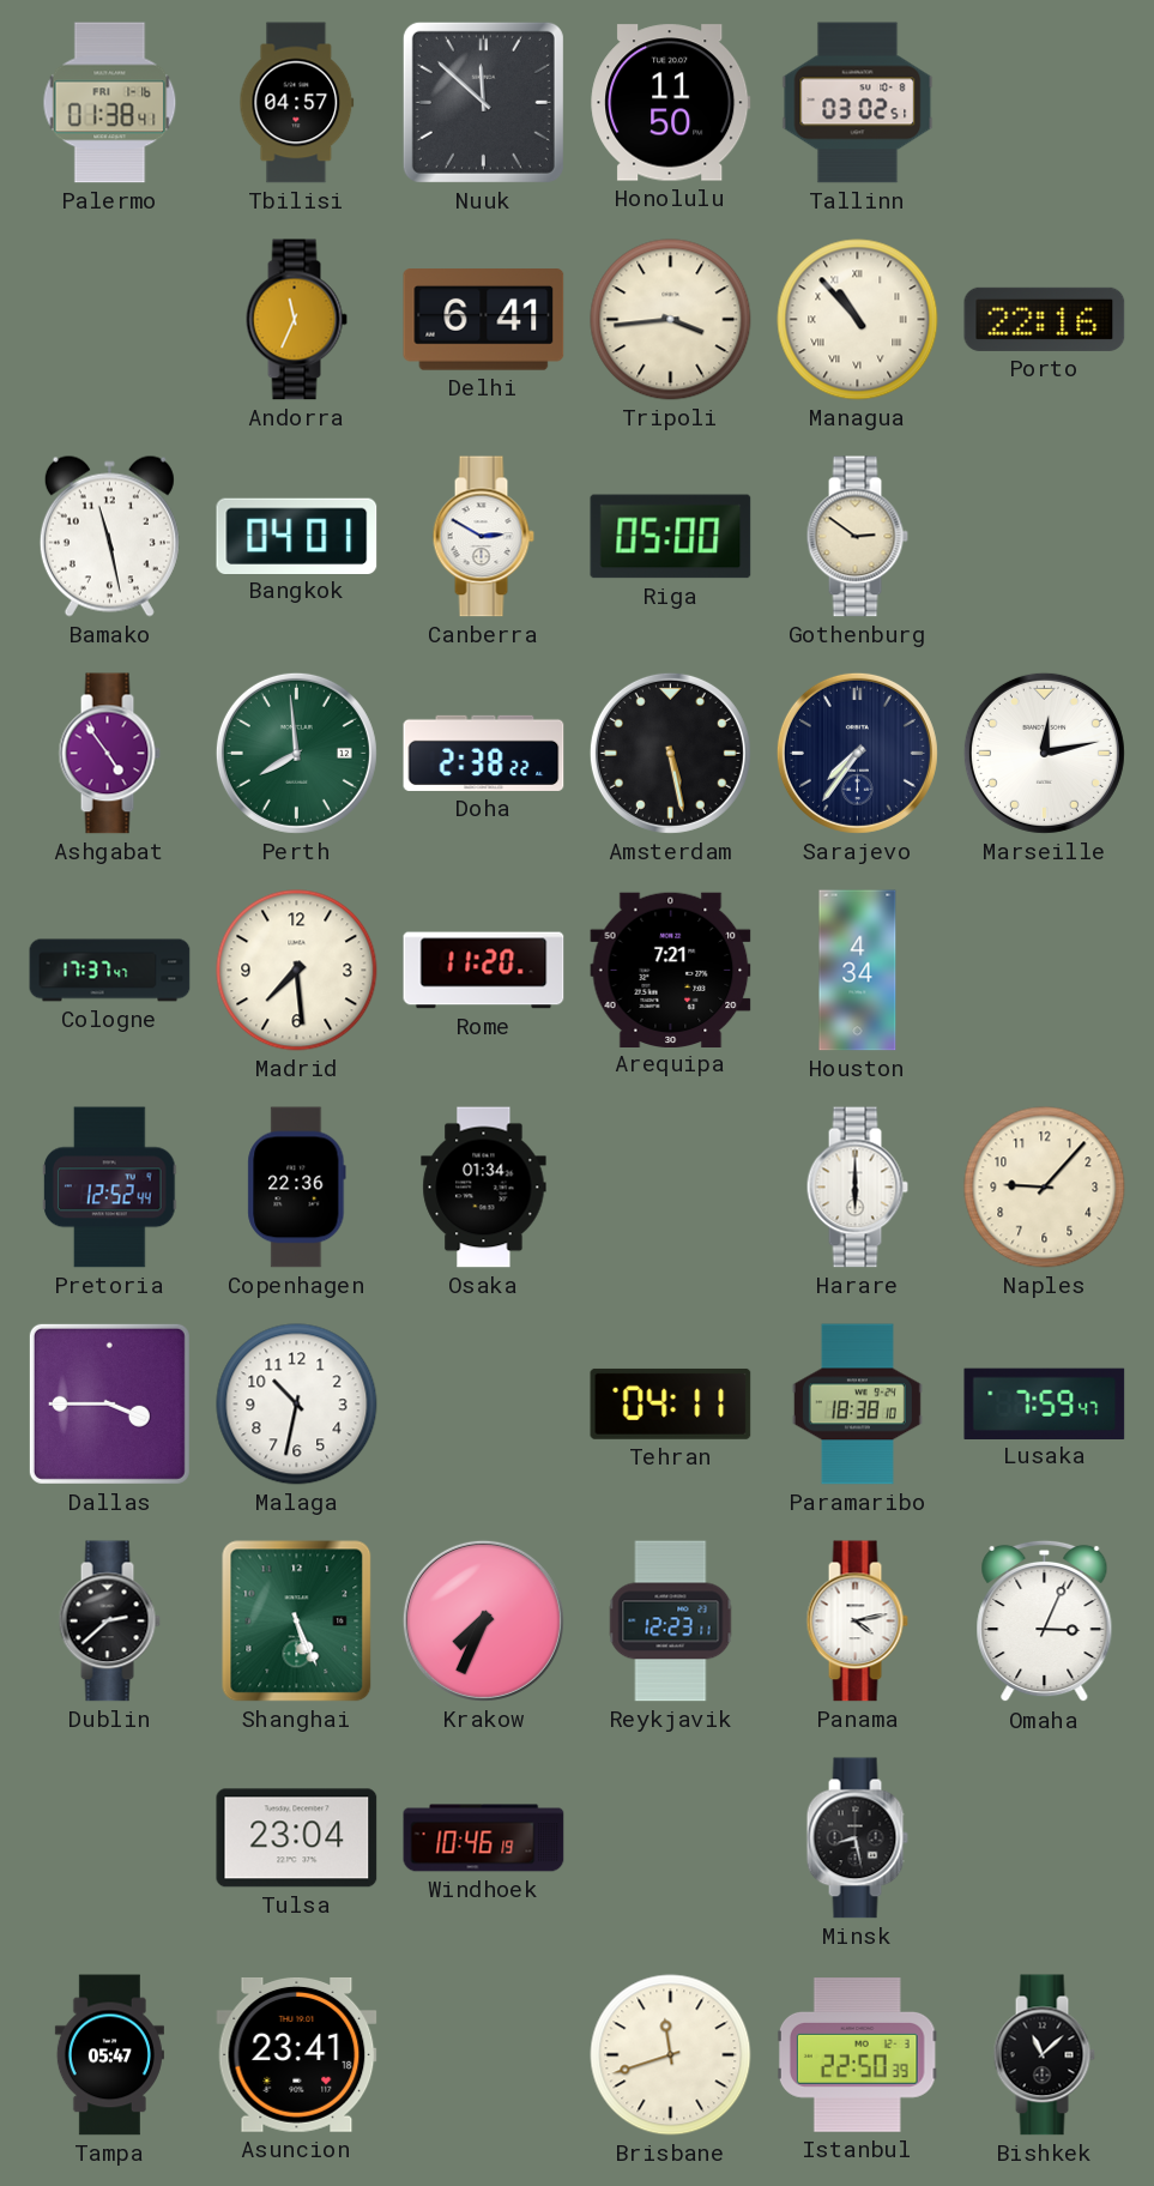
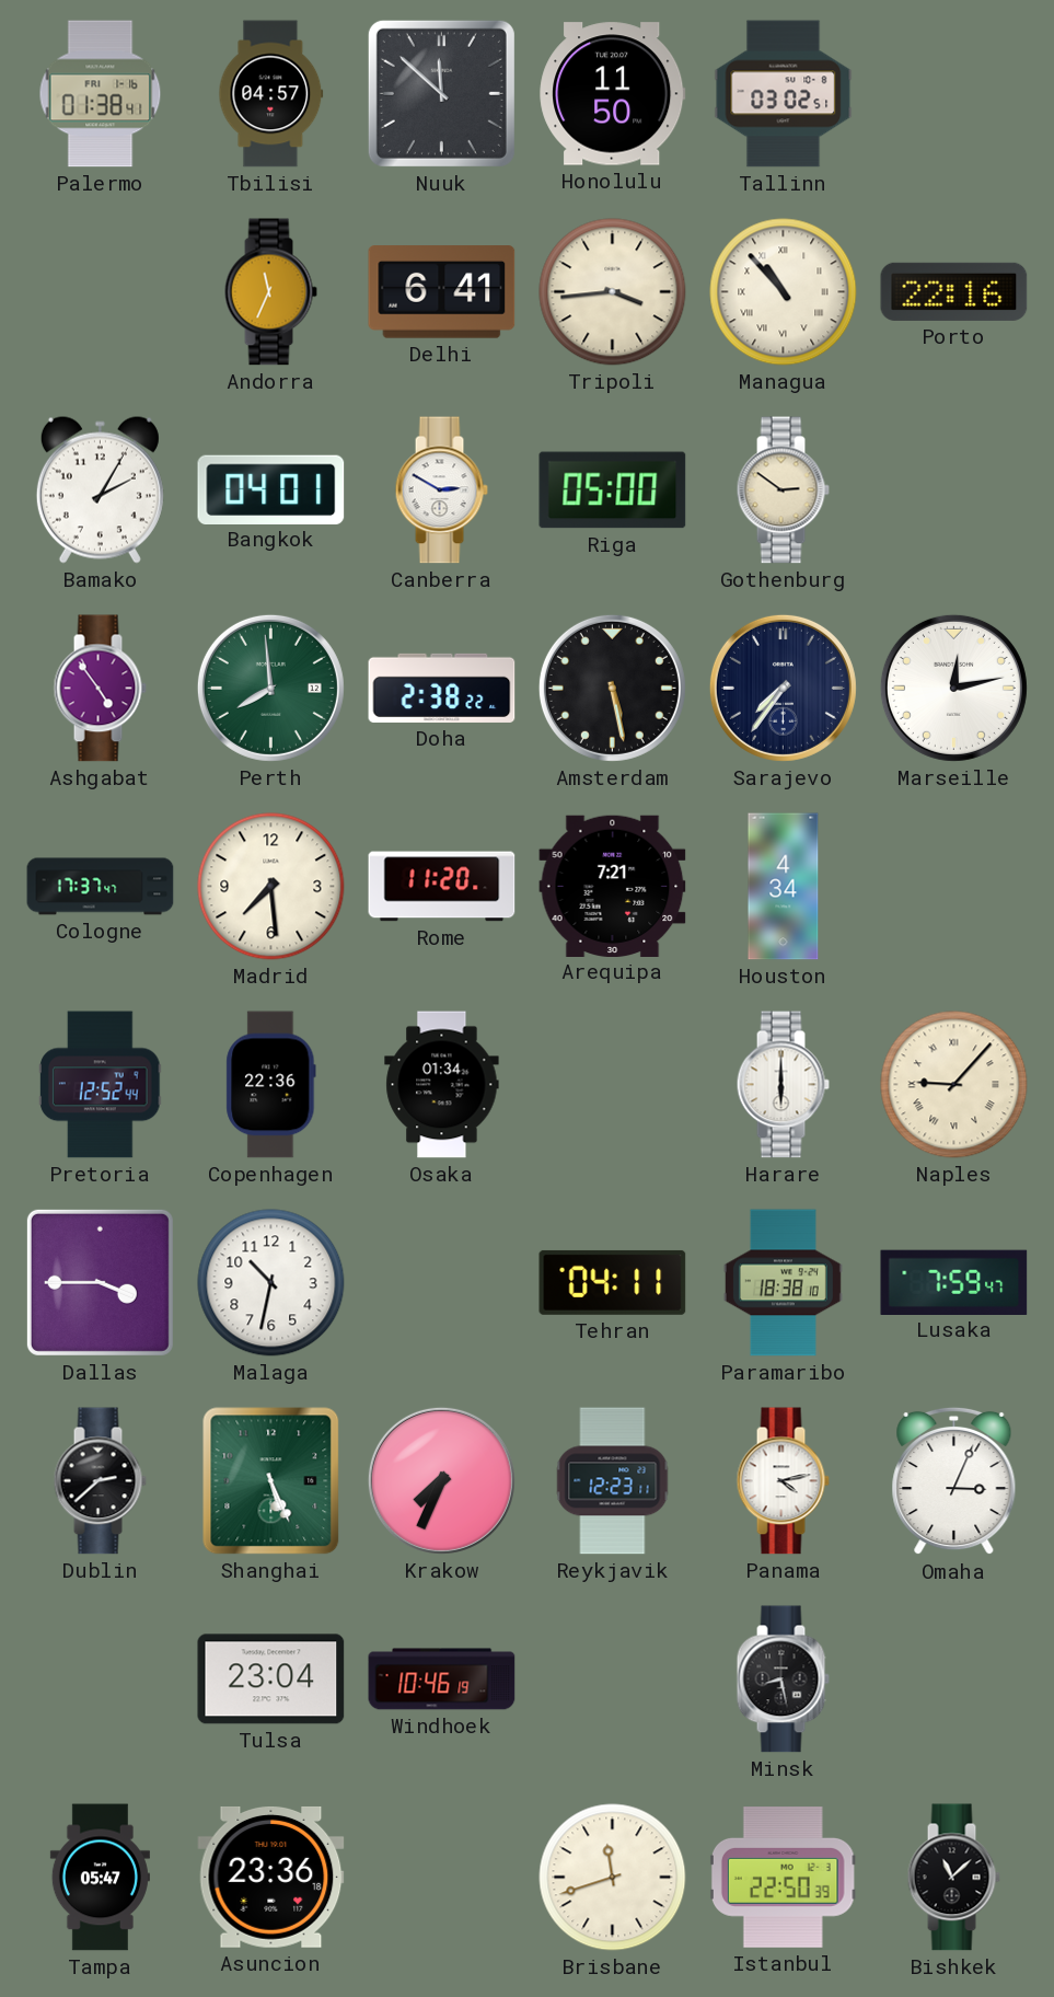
Bamako: 11:28 -> 2:05
Naples numerals: Arabic -> Roman
Asuncion: 23:41 -> 23:36
